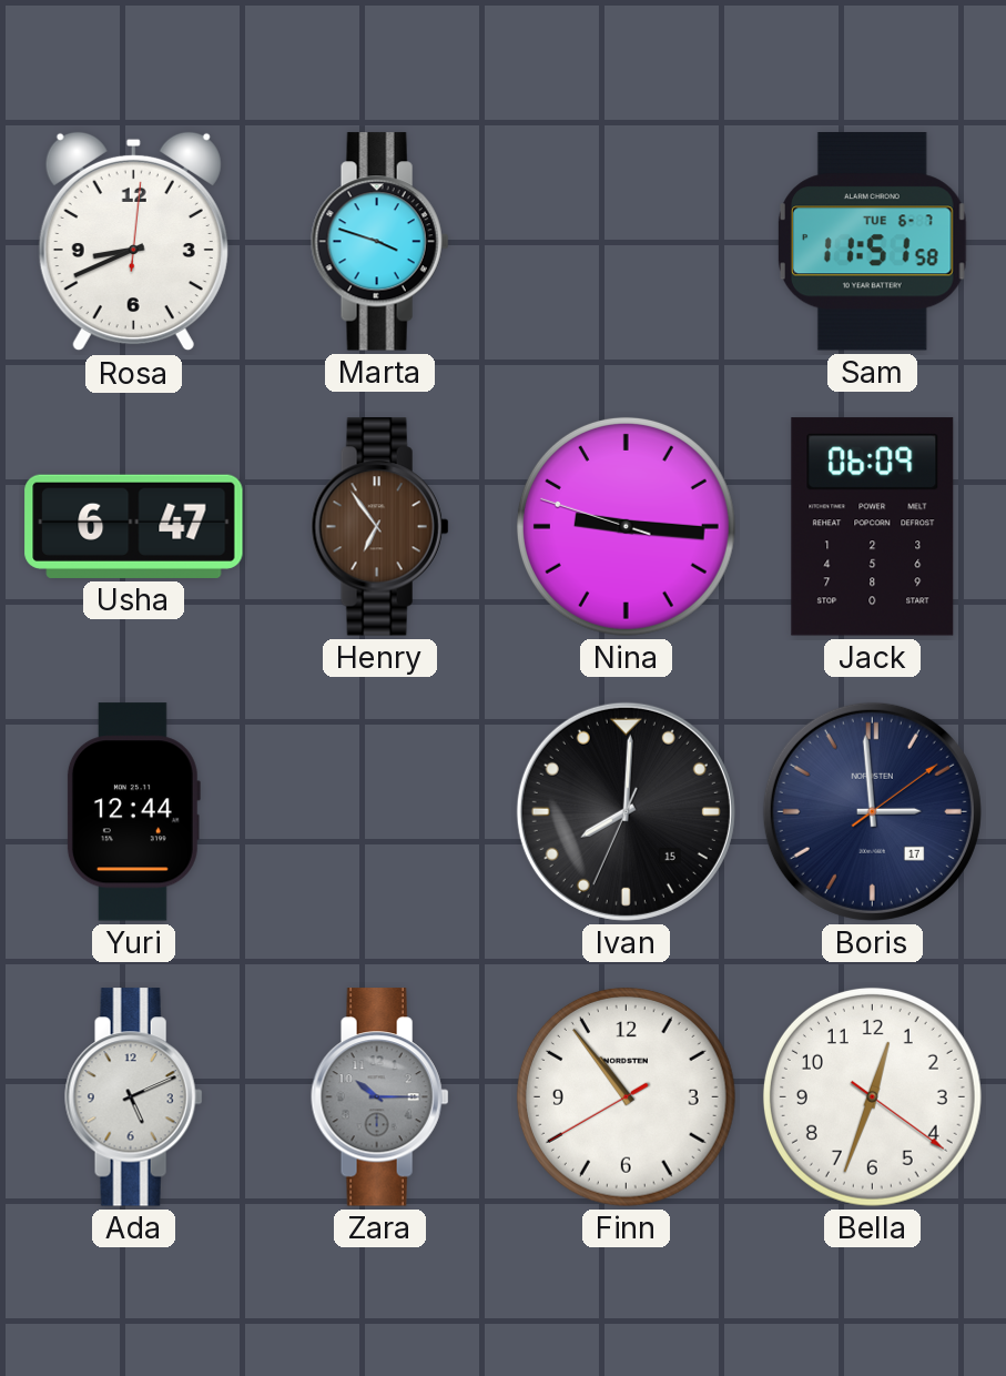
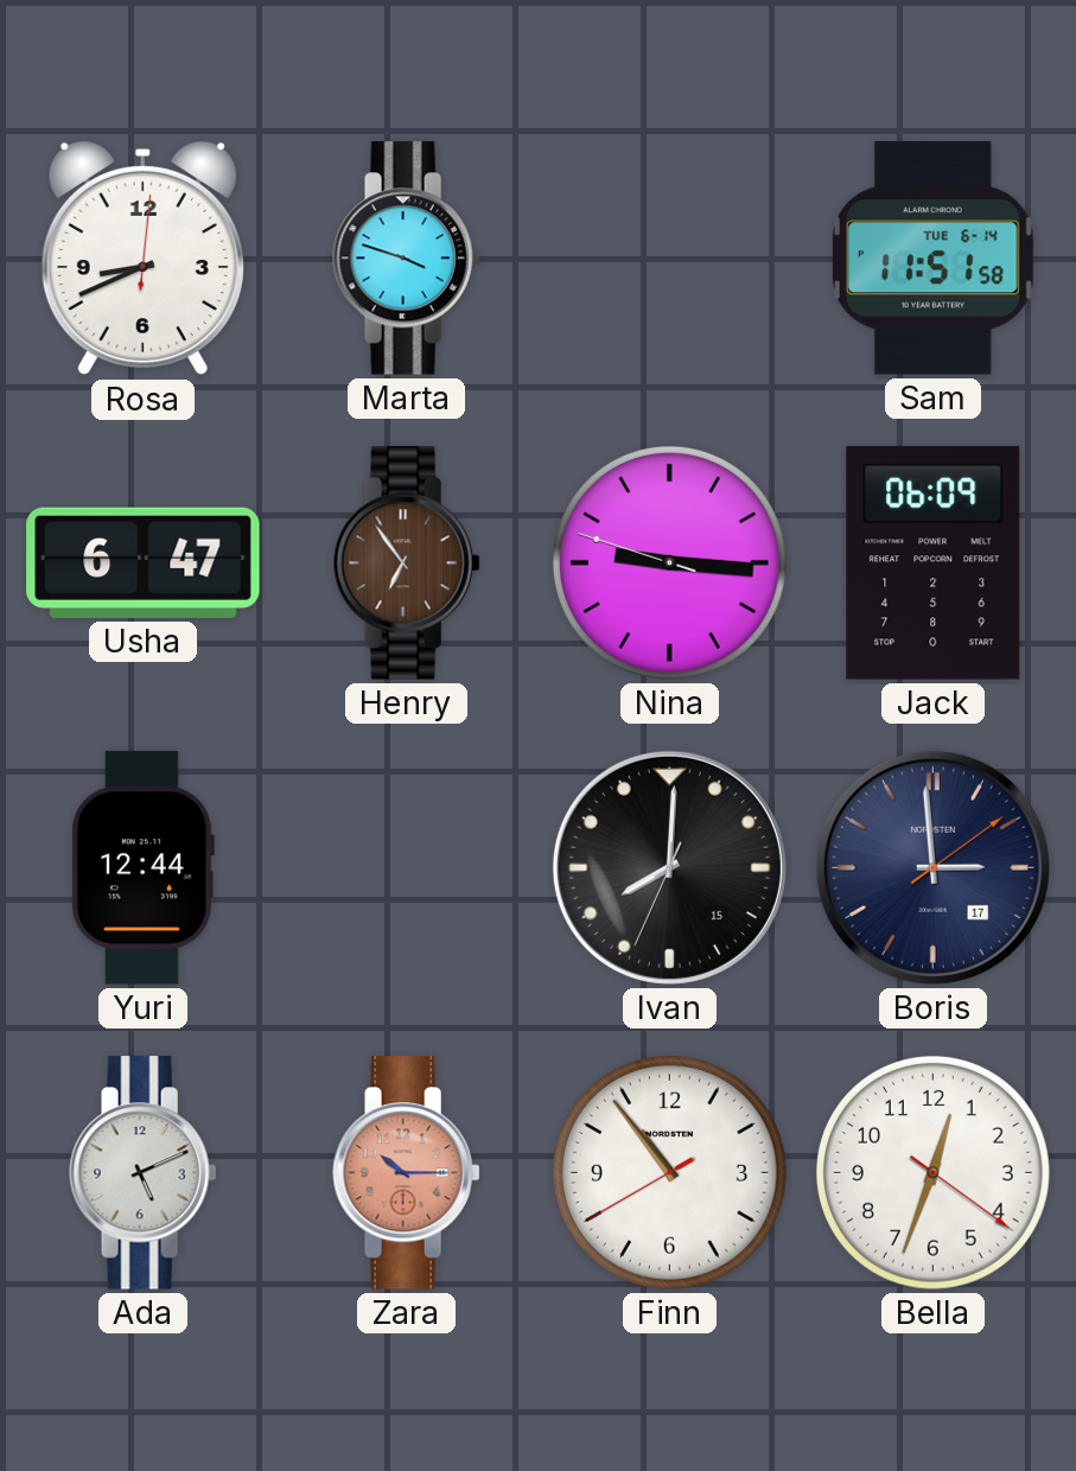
Sam date: TUE 6-7 -> TUE 6-14
Zara dial: grey -> salmon
